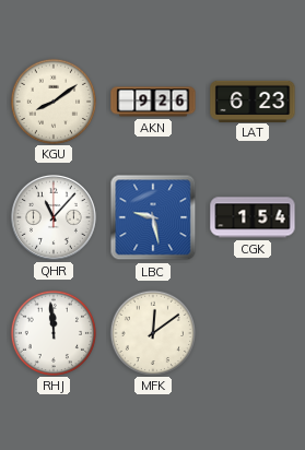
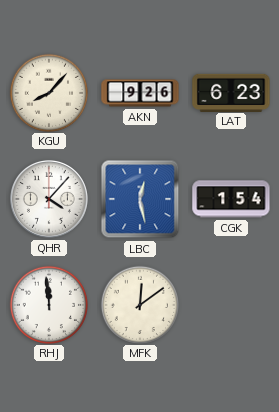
KGU: 8:09 -> 8:07
QHR: 11:07 -> 4:07
LBC: 9:28 -> 12:28
